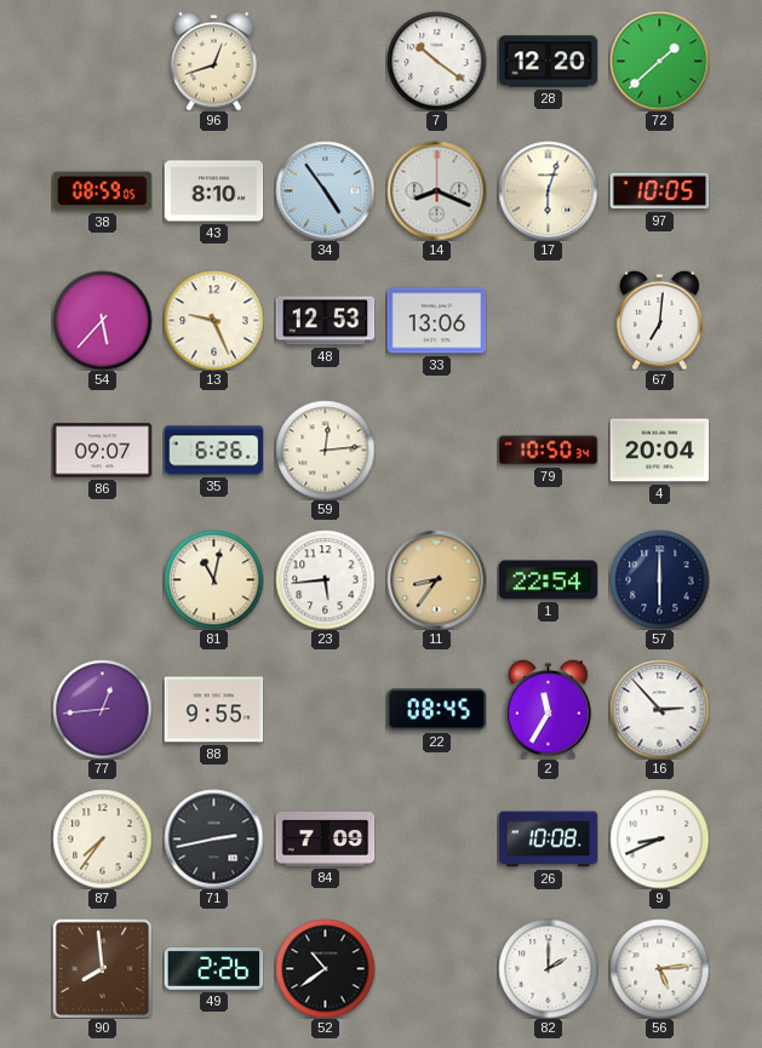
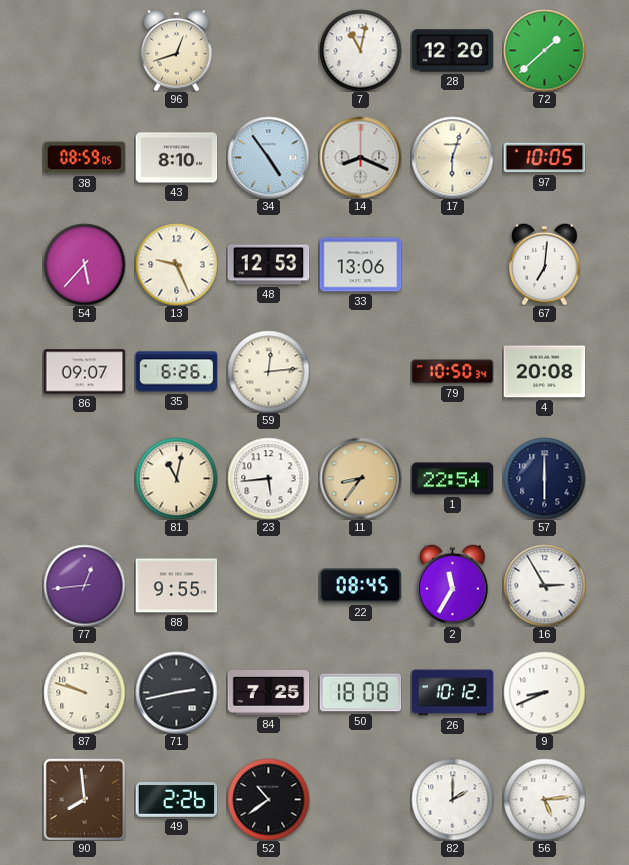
7: 10:21 -> 11:02
4: 20:04 -> 20:08
16: 2:53 -> 2:55
87: 7:36 -> 9:48
84: 7:09 -> 7:25
50: none -> 18:08
26: 10:08 -> 10:12
